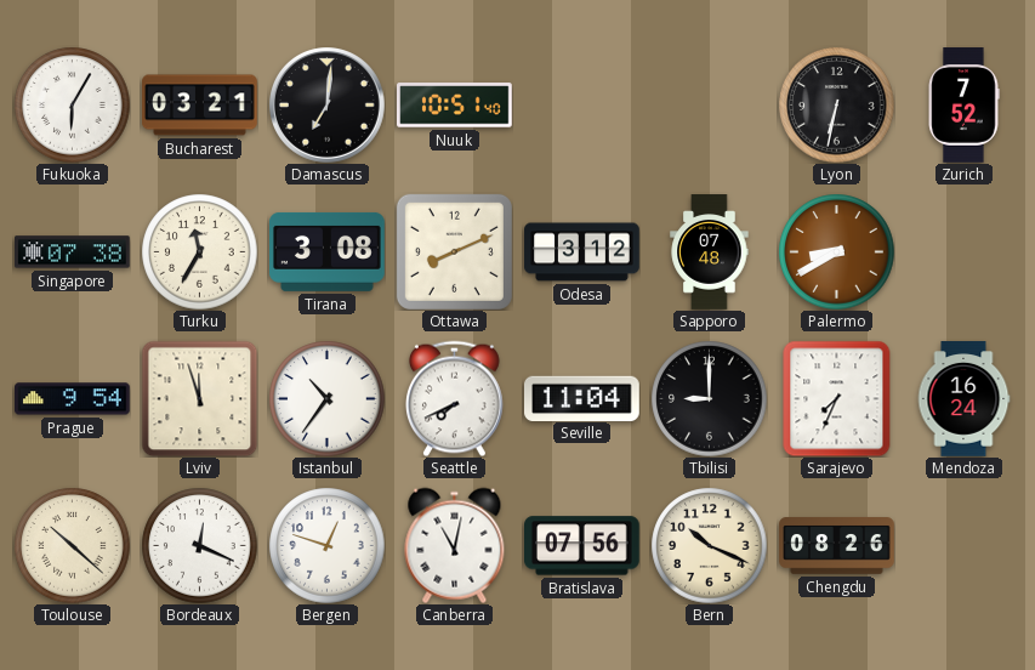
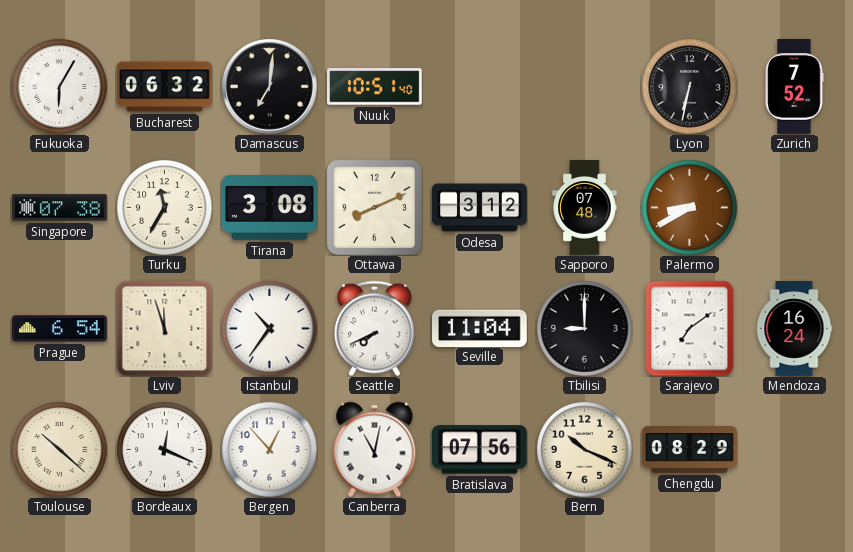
Bucharest: 03:21 -> 06:32
Prague: 9:54 -> 6:54
Sarajevo: 7:34 -> 7:09
Bergen: 12:48 -> 12:53
Chengdu: 08:26 -> 08:29
